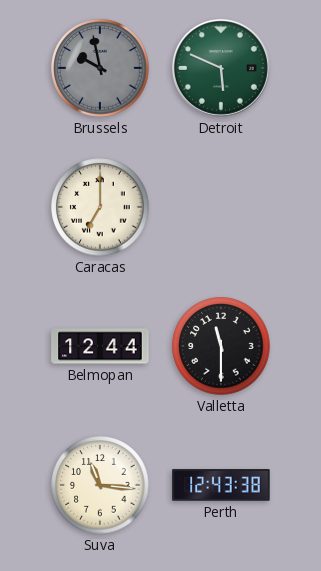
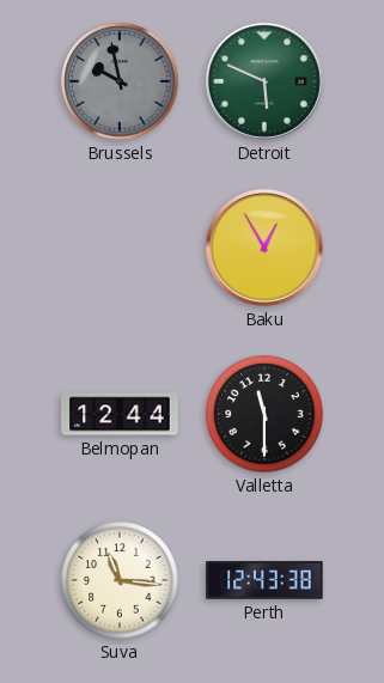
Caracas: 7:00 -> none
Baku: none -> 12:55
